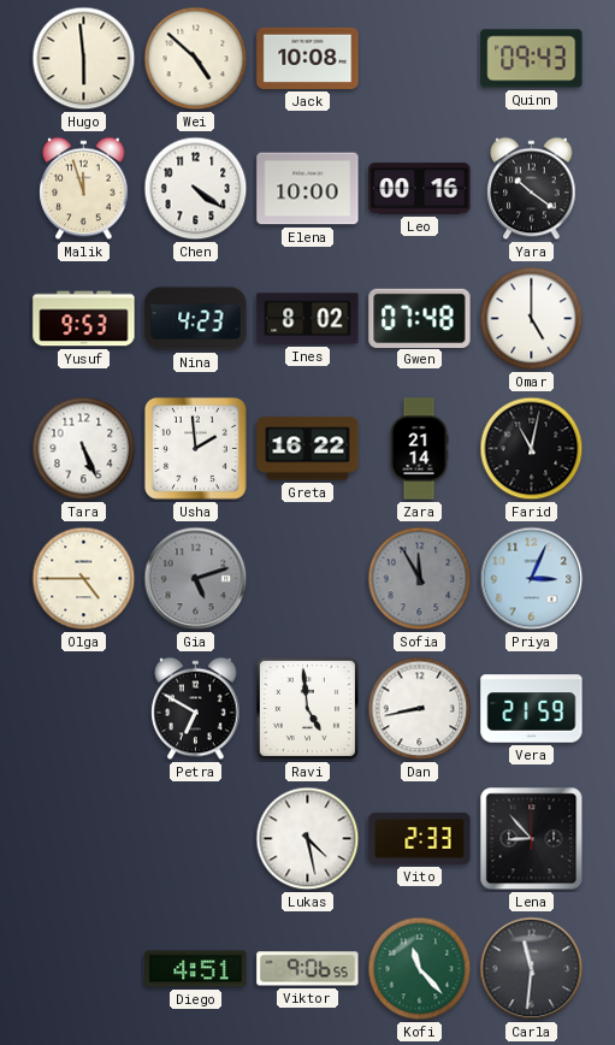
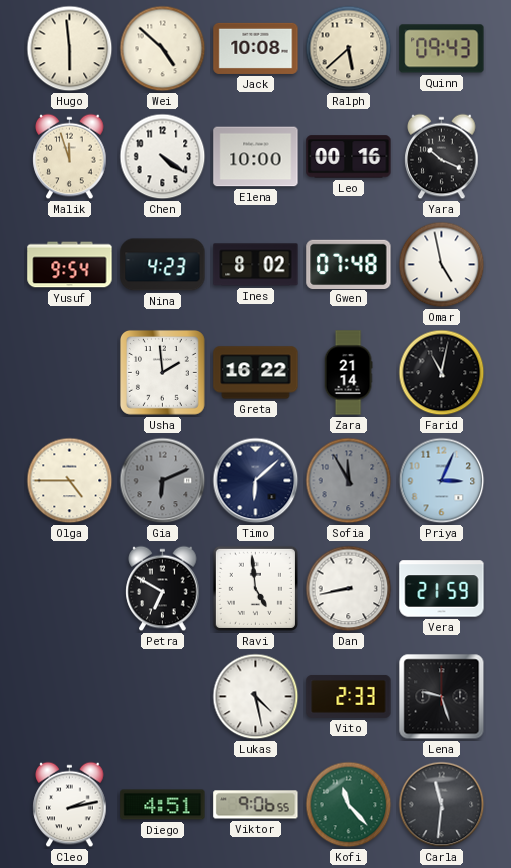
Ralph: none -> 5:38
Yara: 10:21 -> 10:19
Yusuf: 9:53 -> 9:54
Omar: 5:00 -> 4:58
Tara: 5:26 -> none
Gia: 5:12 -> 6:11
Timo: none -> 6:08
Lena: 8:53 -> 9:27
Cleo: none -> 2:13
